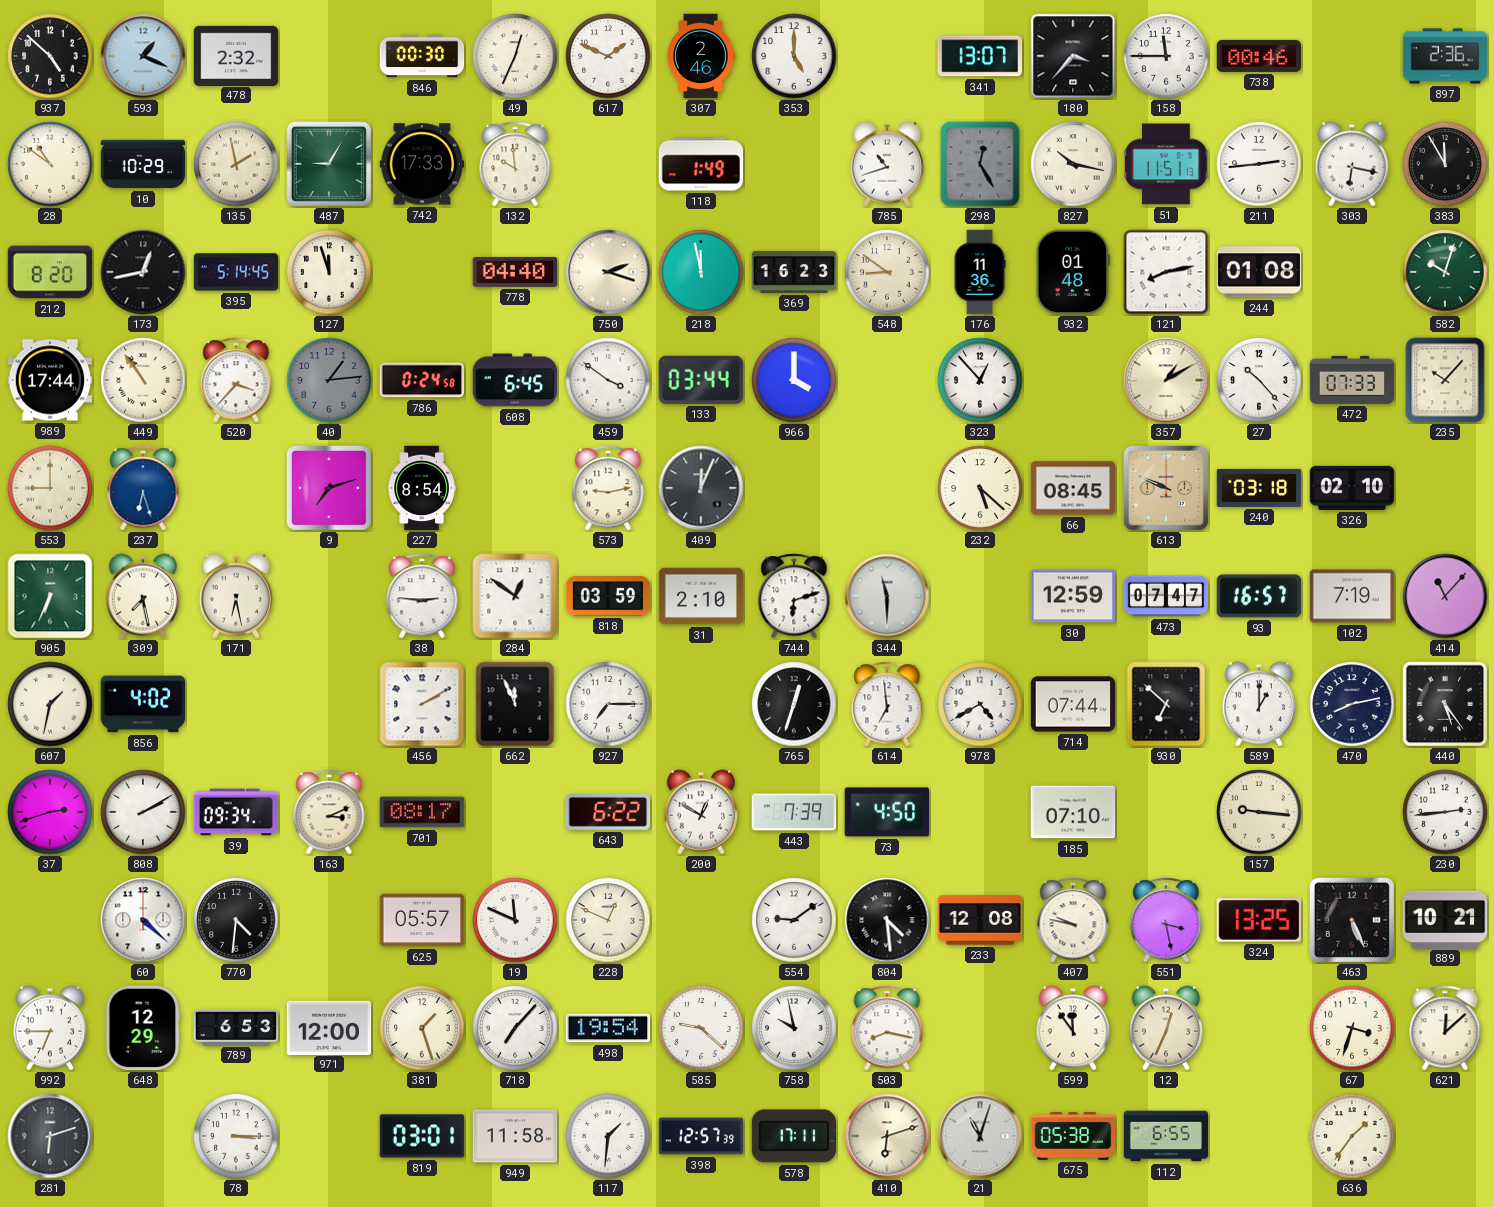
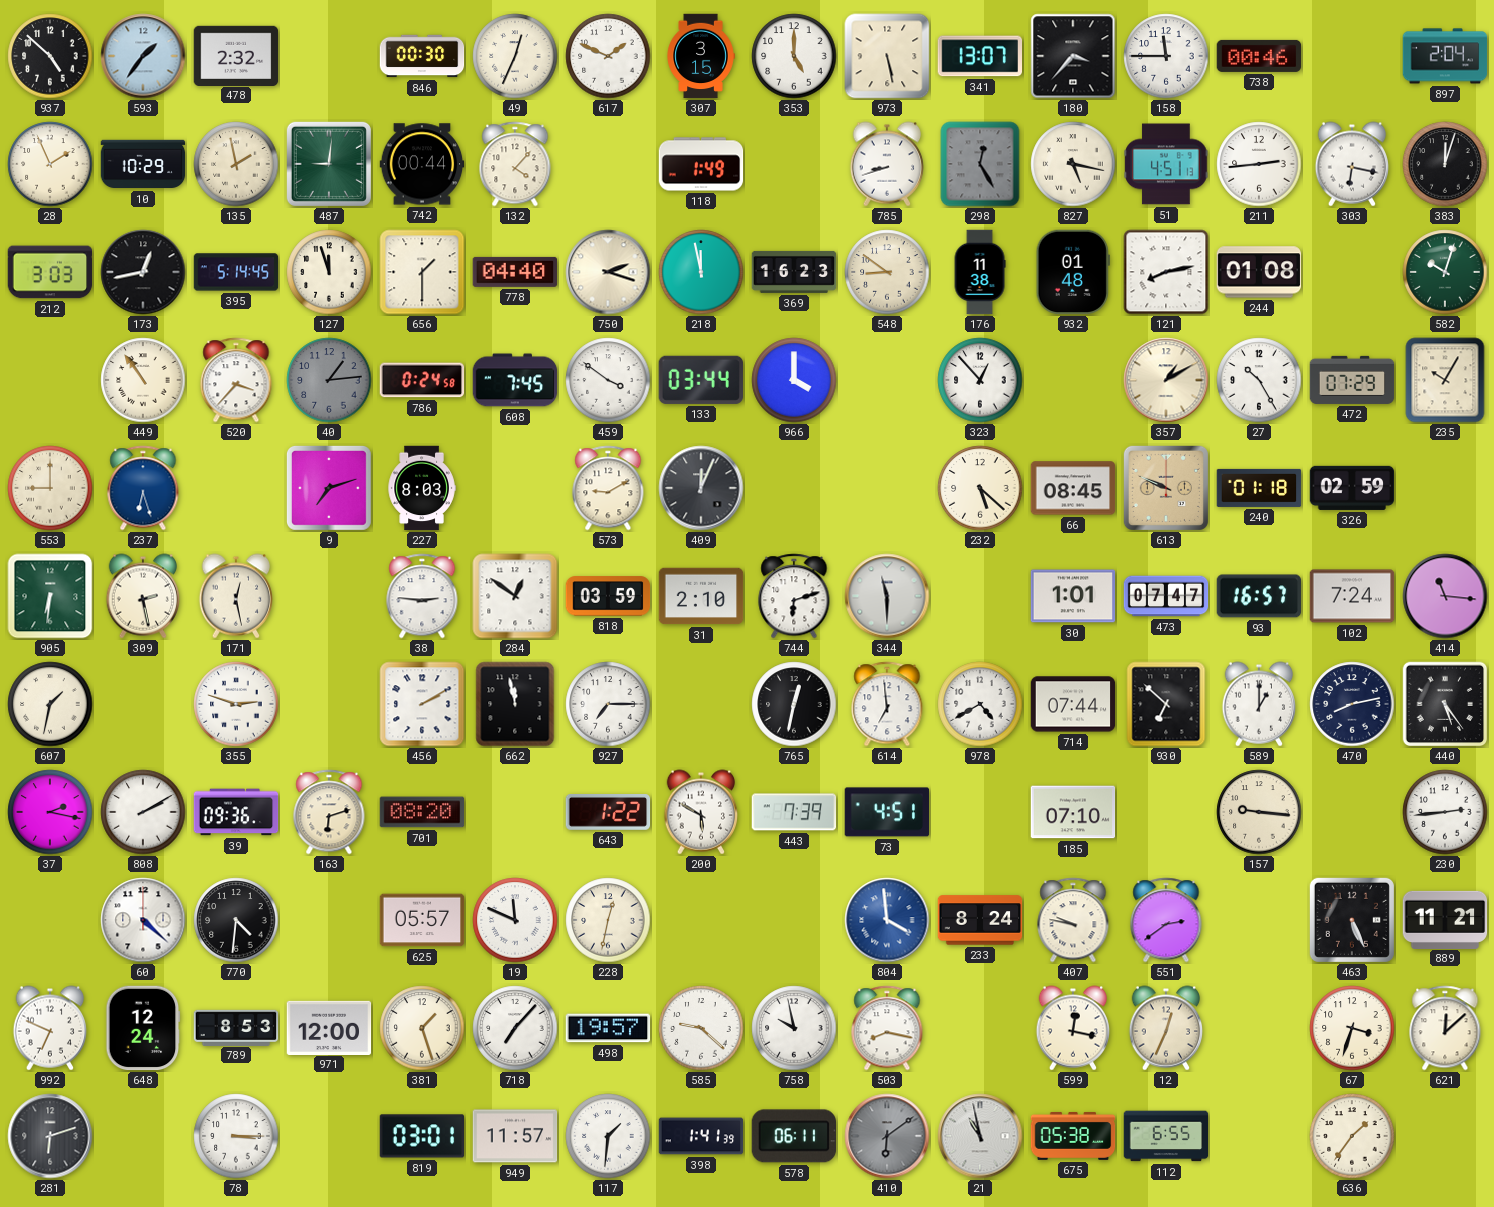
593: 1:19 -> 1:36
307: 2:46 -> 3:15
973: none -> 5:28
897: 2:36 -> 2:04
28: 10:51 -> 1:56
487: 9:05 -> 9:01
742: 17:33 -> 00:44
132: 9:59 -> 4:07
785: 10:42 -> 8:42
827: 10:17 -> 5:17
51: 11:51 -> 4:51
383: 11:55 -> 12:03
212: 8:20 -> 3:03
656: none -> 1:30
176: 11:36 -> 11:38
989: 17:44 -> none
608: 6:45 -> 7:45
27: 10:23 -> 10:25
472: 07:33 -> 07:29
235: 10:07 -> 10:05
227: 8:54 -> 8:03
573: 9:13 -> 9:10
240: 03:18 -> 01:18
326: 02:10 -> 02:59
905: 6:34 -> 6:31
309: 7:28 -> 2:28
171: 6:28 -> 12:28
30: 12:59 -> 1:01
102: 7:19 -> 7:24
414: 11:07 -> 11:16
856: 4:02 -> none
355: none -> 2:48
662: 11:56 -> 11:58
765: 12:33 -> 12:32
37: 2:42 -> 2:17
39: 09:34 -> 09:36
163: 3:11 -> 6:12
701: 08:17 -> 08:20
643: 6:22 -> 1:22
200: 12:50 -> 5:50
73: 4:50 -> 4:51
228: 12:49 -> 12:32
554: 9:09 -> none
804: 4:29 -> 3:59
804 dial: black -> blue
233: 12:08 -> 8:24
551: 3:28 -> 2:39
324: 13:25 -> none
889: 10:21 -> 11:21
992: 6:45 -> 6:49
648: 12:29 -> 12:24
789: 6:53 -> 8:53
498: 19:54 -> 19:57
599: 11:54 -> 12:17
949: 11:58 -> 11:57
398: 12:57 -> 1:41
578: 17:11 -> 06:11
410: 6:12 -> 6:09
410 dial: cream -> grey
21: 11:03 -> 10:58
